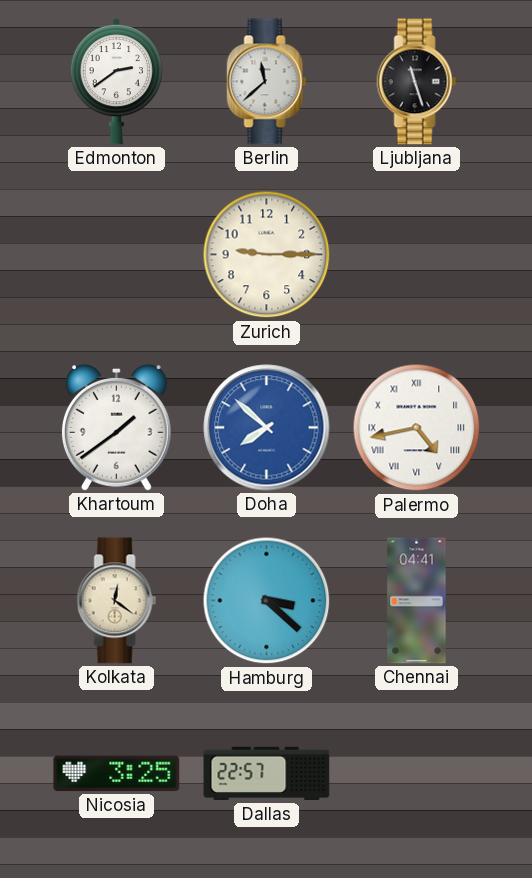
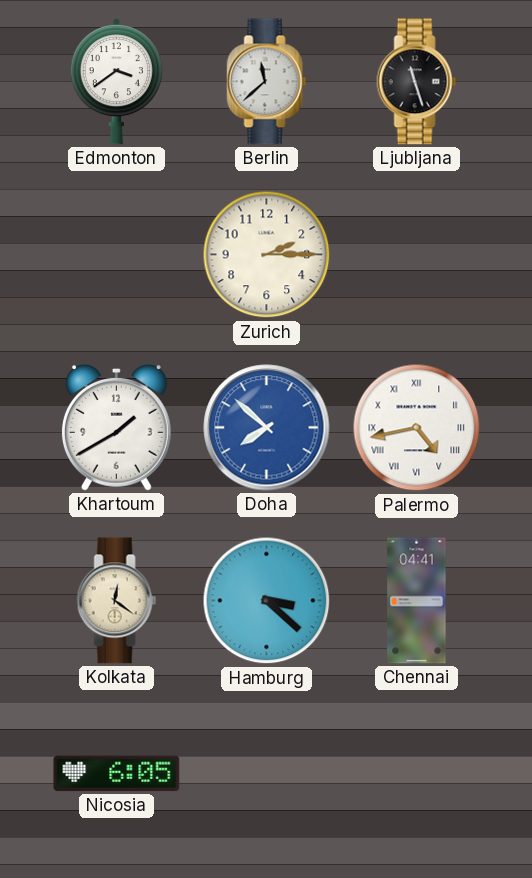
Edmonton: 2:39 -> 3:39
Zurich: 9:15 -> 2:15
Khartoum: 1:39 -> 1:40
Nicosia: 3:25 -> 6:05
Dallas: 22:57 -> none
